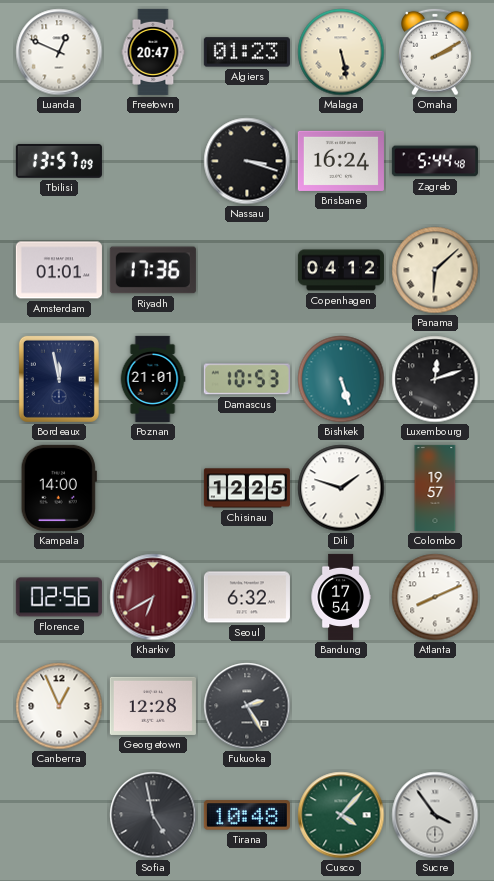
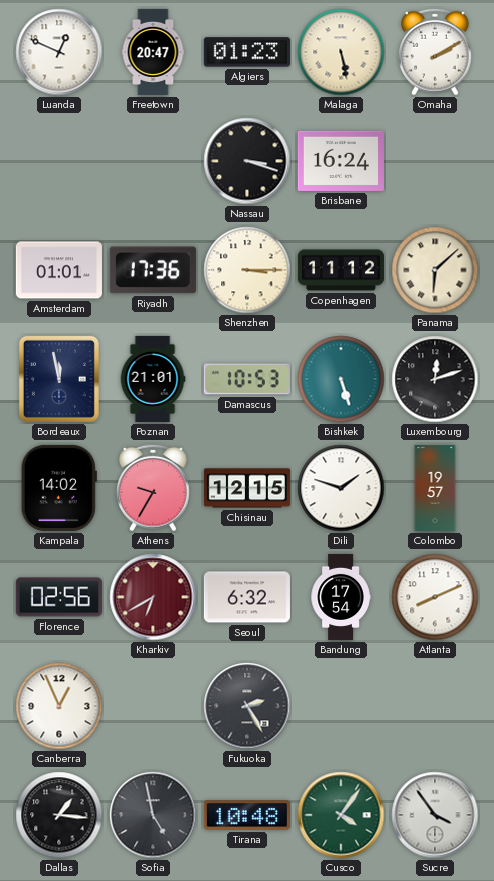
Tbilisi: 13:57 -> none
Zagreb: 5:44 -> none
Shenzhen: none -> 3:15
Copenhagen: 04:12 -> 11:12
Kampala: 14:00 -> 14:02
Athens: none -> 9:35
Chisinau: 12:25 -> 12:15
Georgetown: 12:28 -> none
Dallas: none -> 1:16
Cusco: 4:07 -> 4:06
